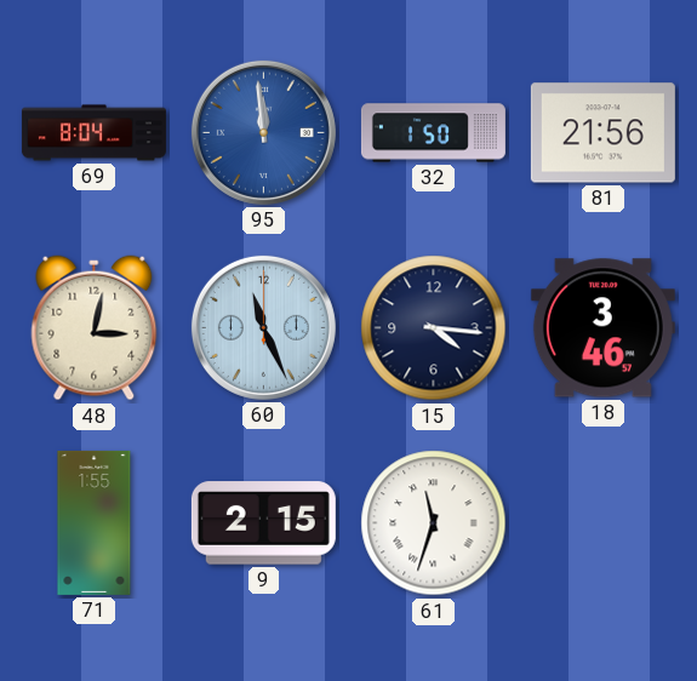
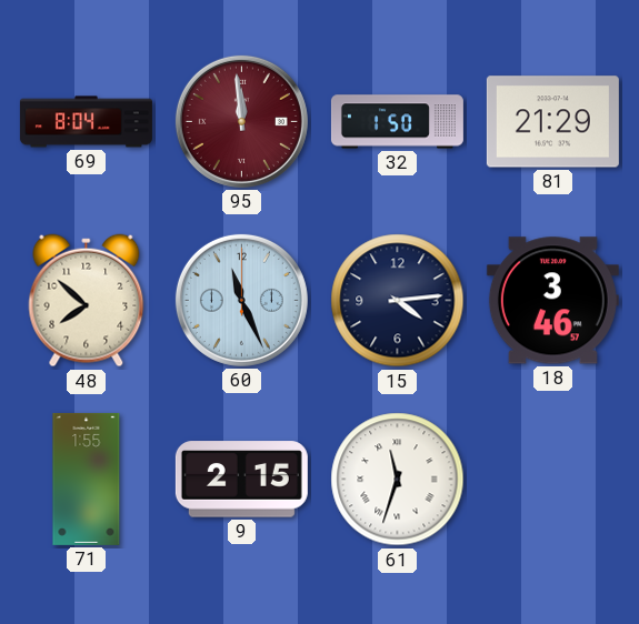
95 dial: blue -> burgundy
81: 21:56 -> 21:29
48: 3:02 -> 7:52
15: 4:16 -> 4:14
